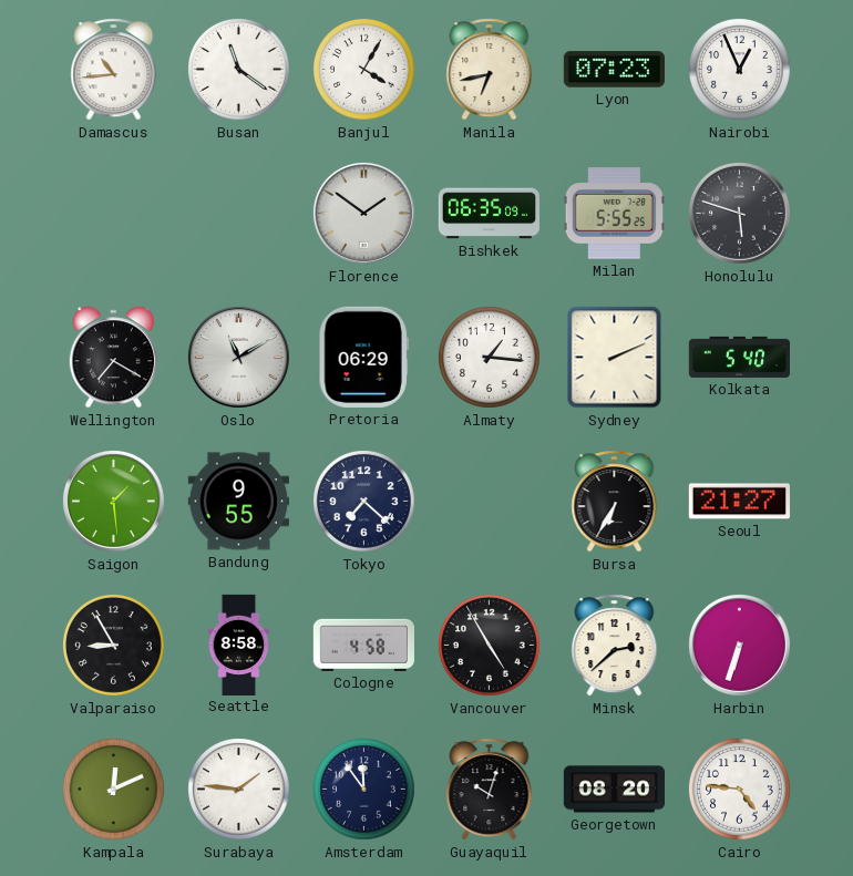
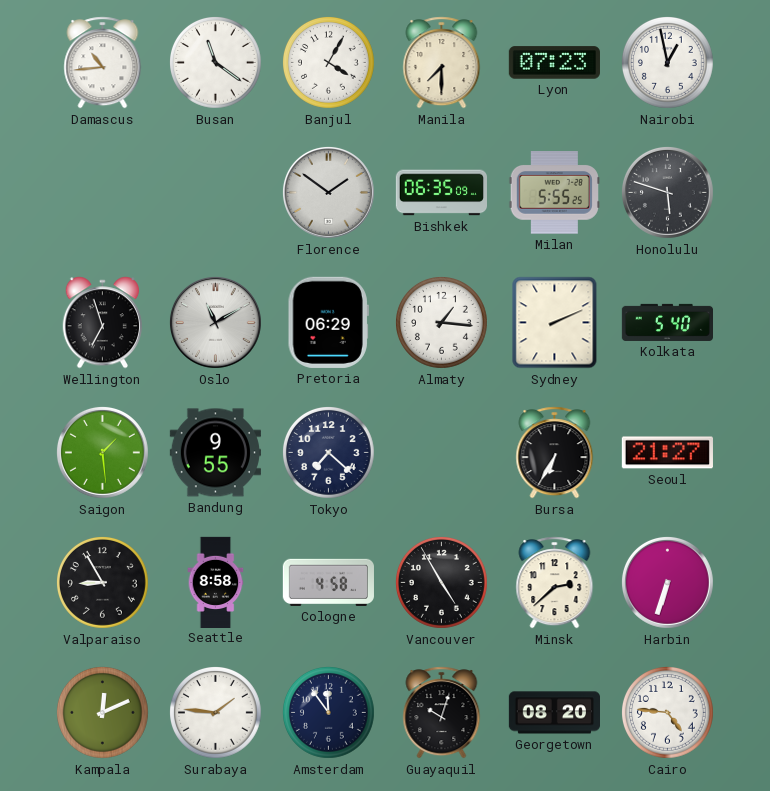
Manila: 6:43 -> 7:30
Nairobi: 12:56 -> 12:58
Wellington: 7:20 -> 6:57
